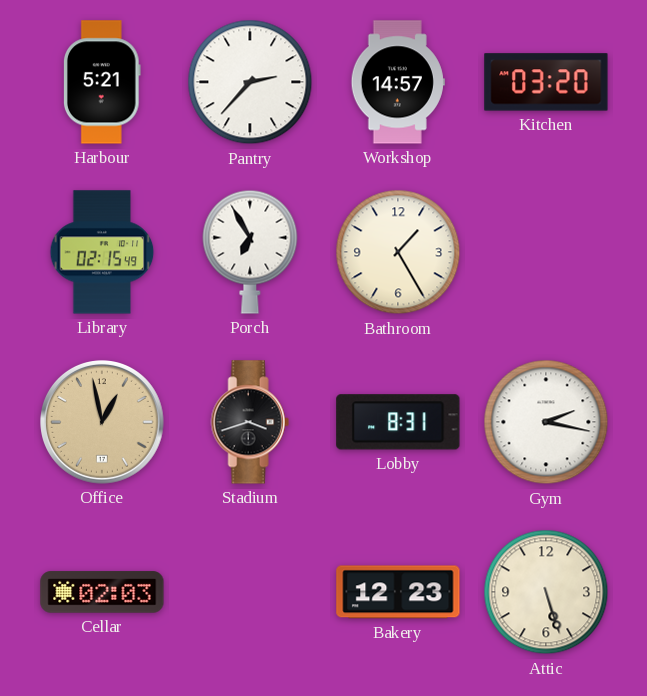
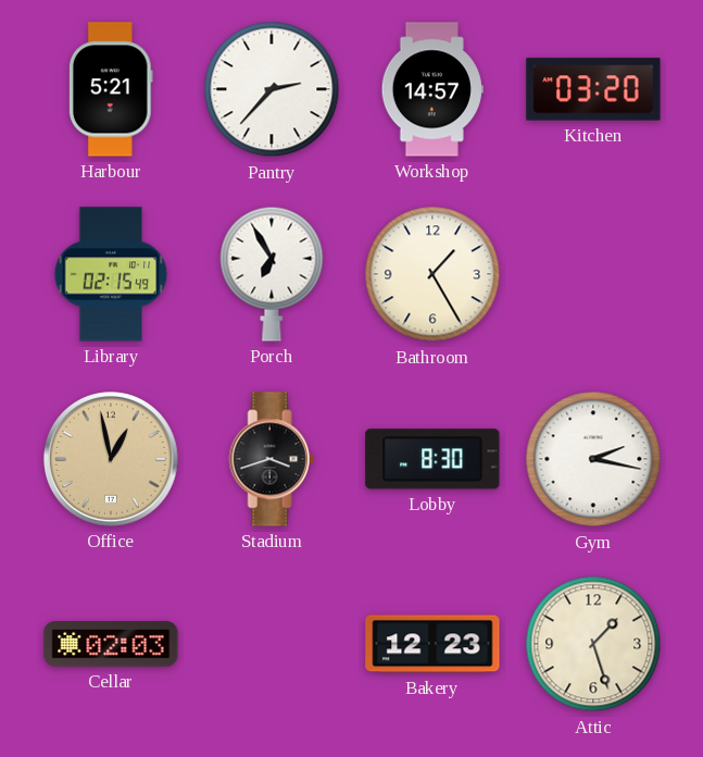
Lobby: 8:31 -> 8:30
Attic: 5:27 -> 1:27
